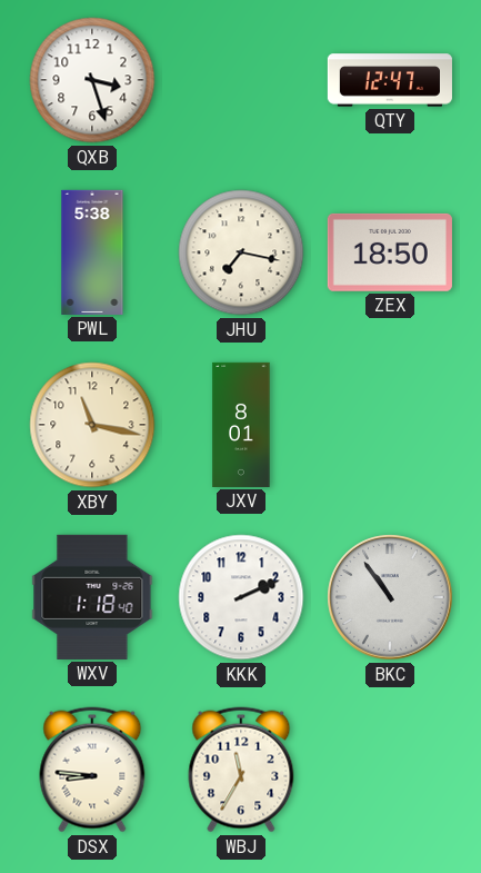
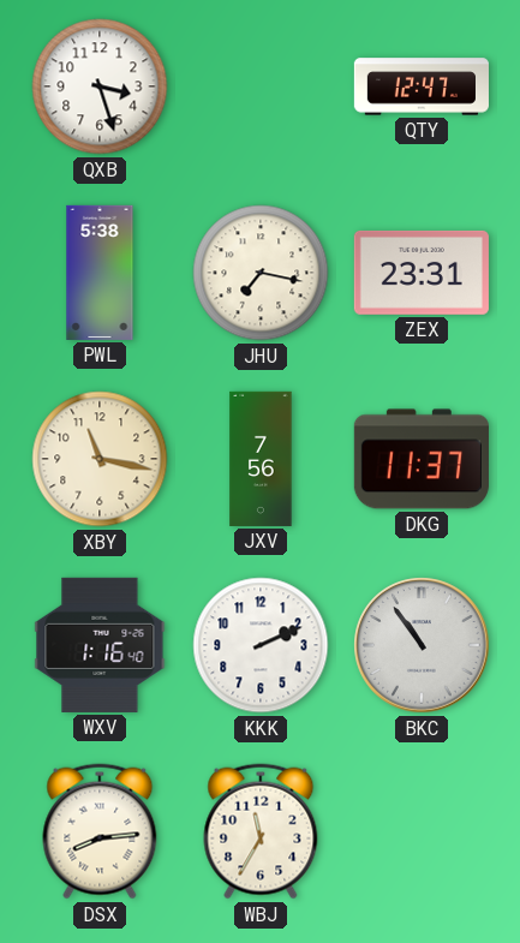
ZEX: 18:50 -> 23:31
JXV: 8:01 -> 7:56
DKG: none -> 11:37
WXV: 1:18 -> 1:16
DSX: 8:46 -> 8:14
